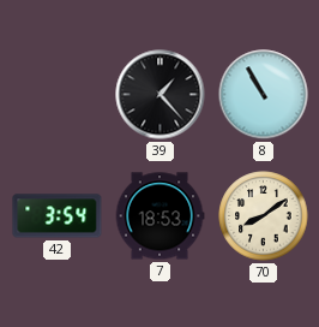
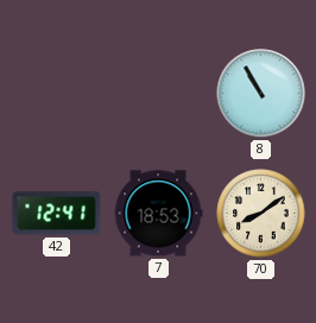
39: 1:23 -> none
42: 3:54 -> 12:41
